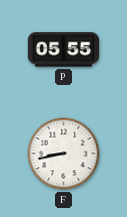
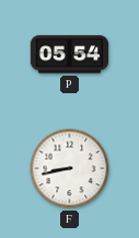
P: 05:55 -> 05:54
